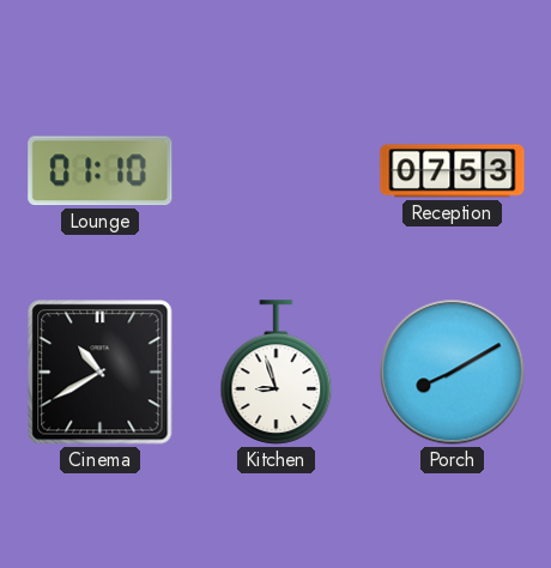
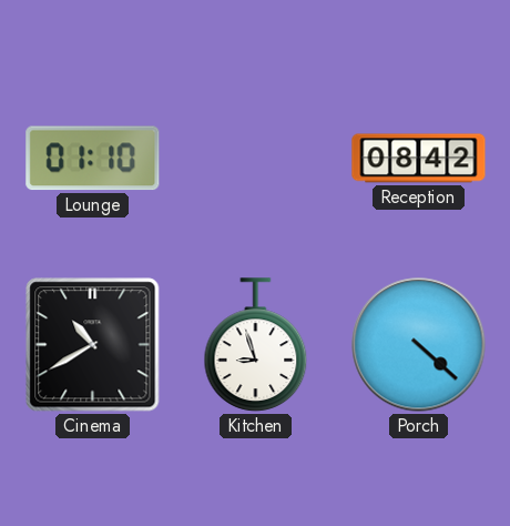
Reception: 07:53 -> 08:42
Porch: 8:10 -> 4:22
